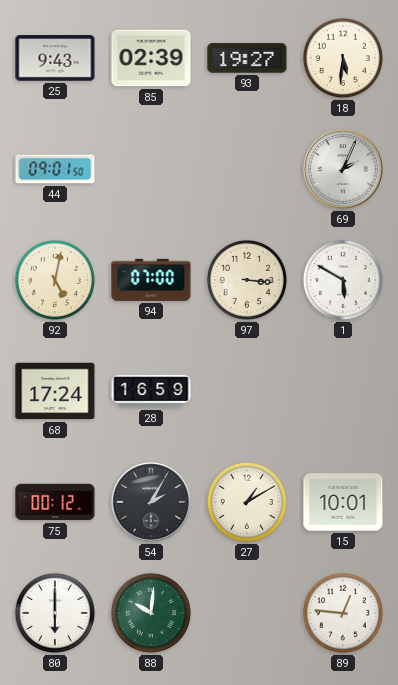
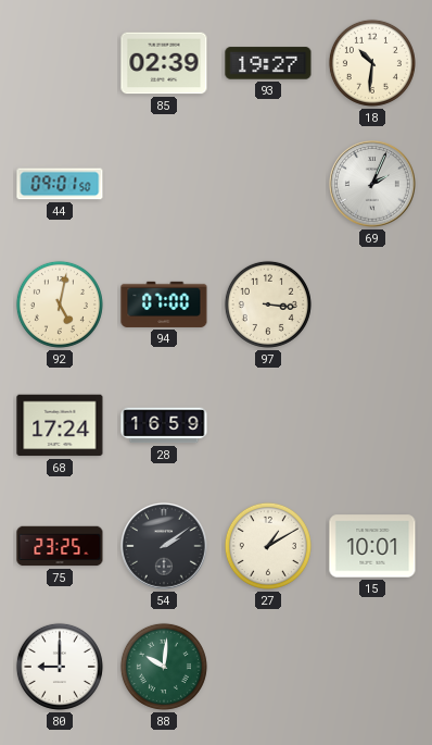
25: 9:43 -> none
18: 5:31 -> 10:31
1: 5:50 -> none
75: 00:12 -> 23:25
54: 2:05 -> 2:09
80: 6:00 -> 9:00
89: 12:46 -> none
